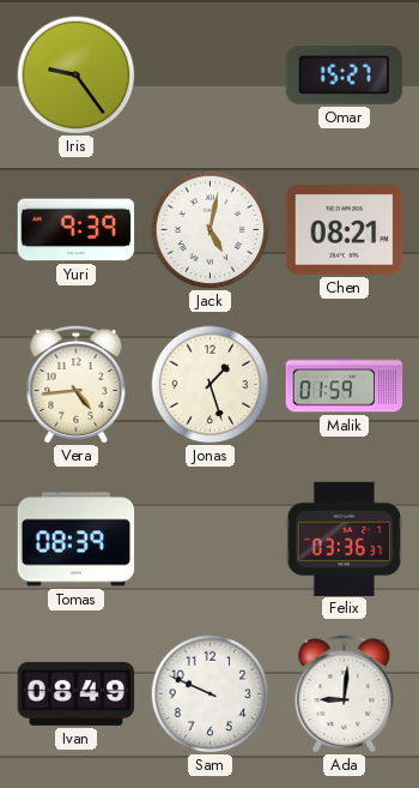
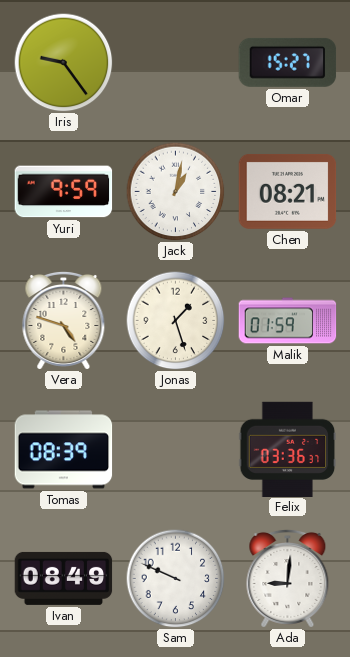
Yuri: 9:39 -> 9:59
Jack: 5:02 -> 1:02
Vera: 4:44 -> 4:48
